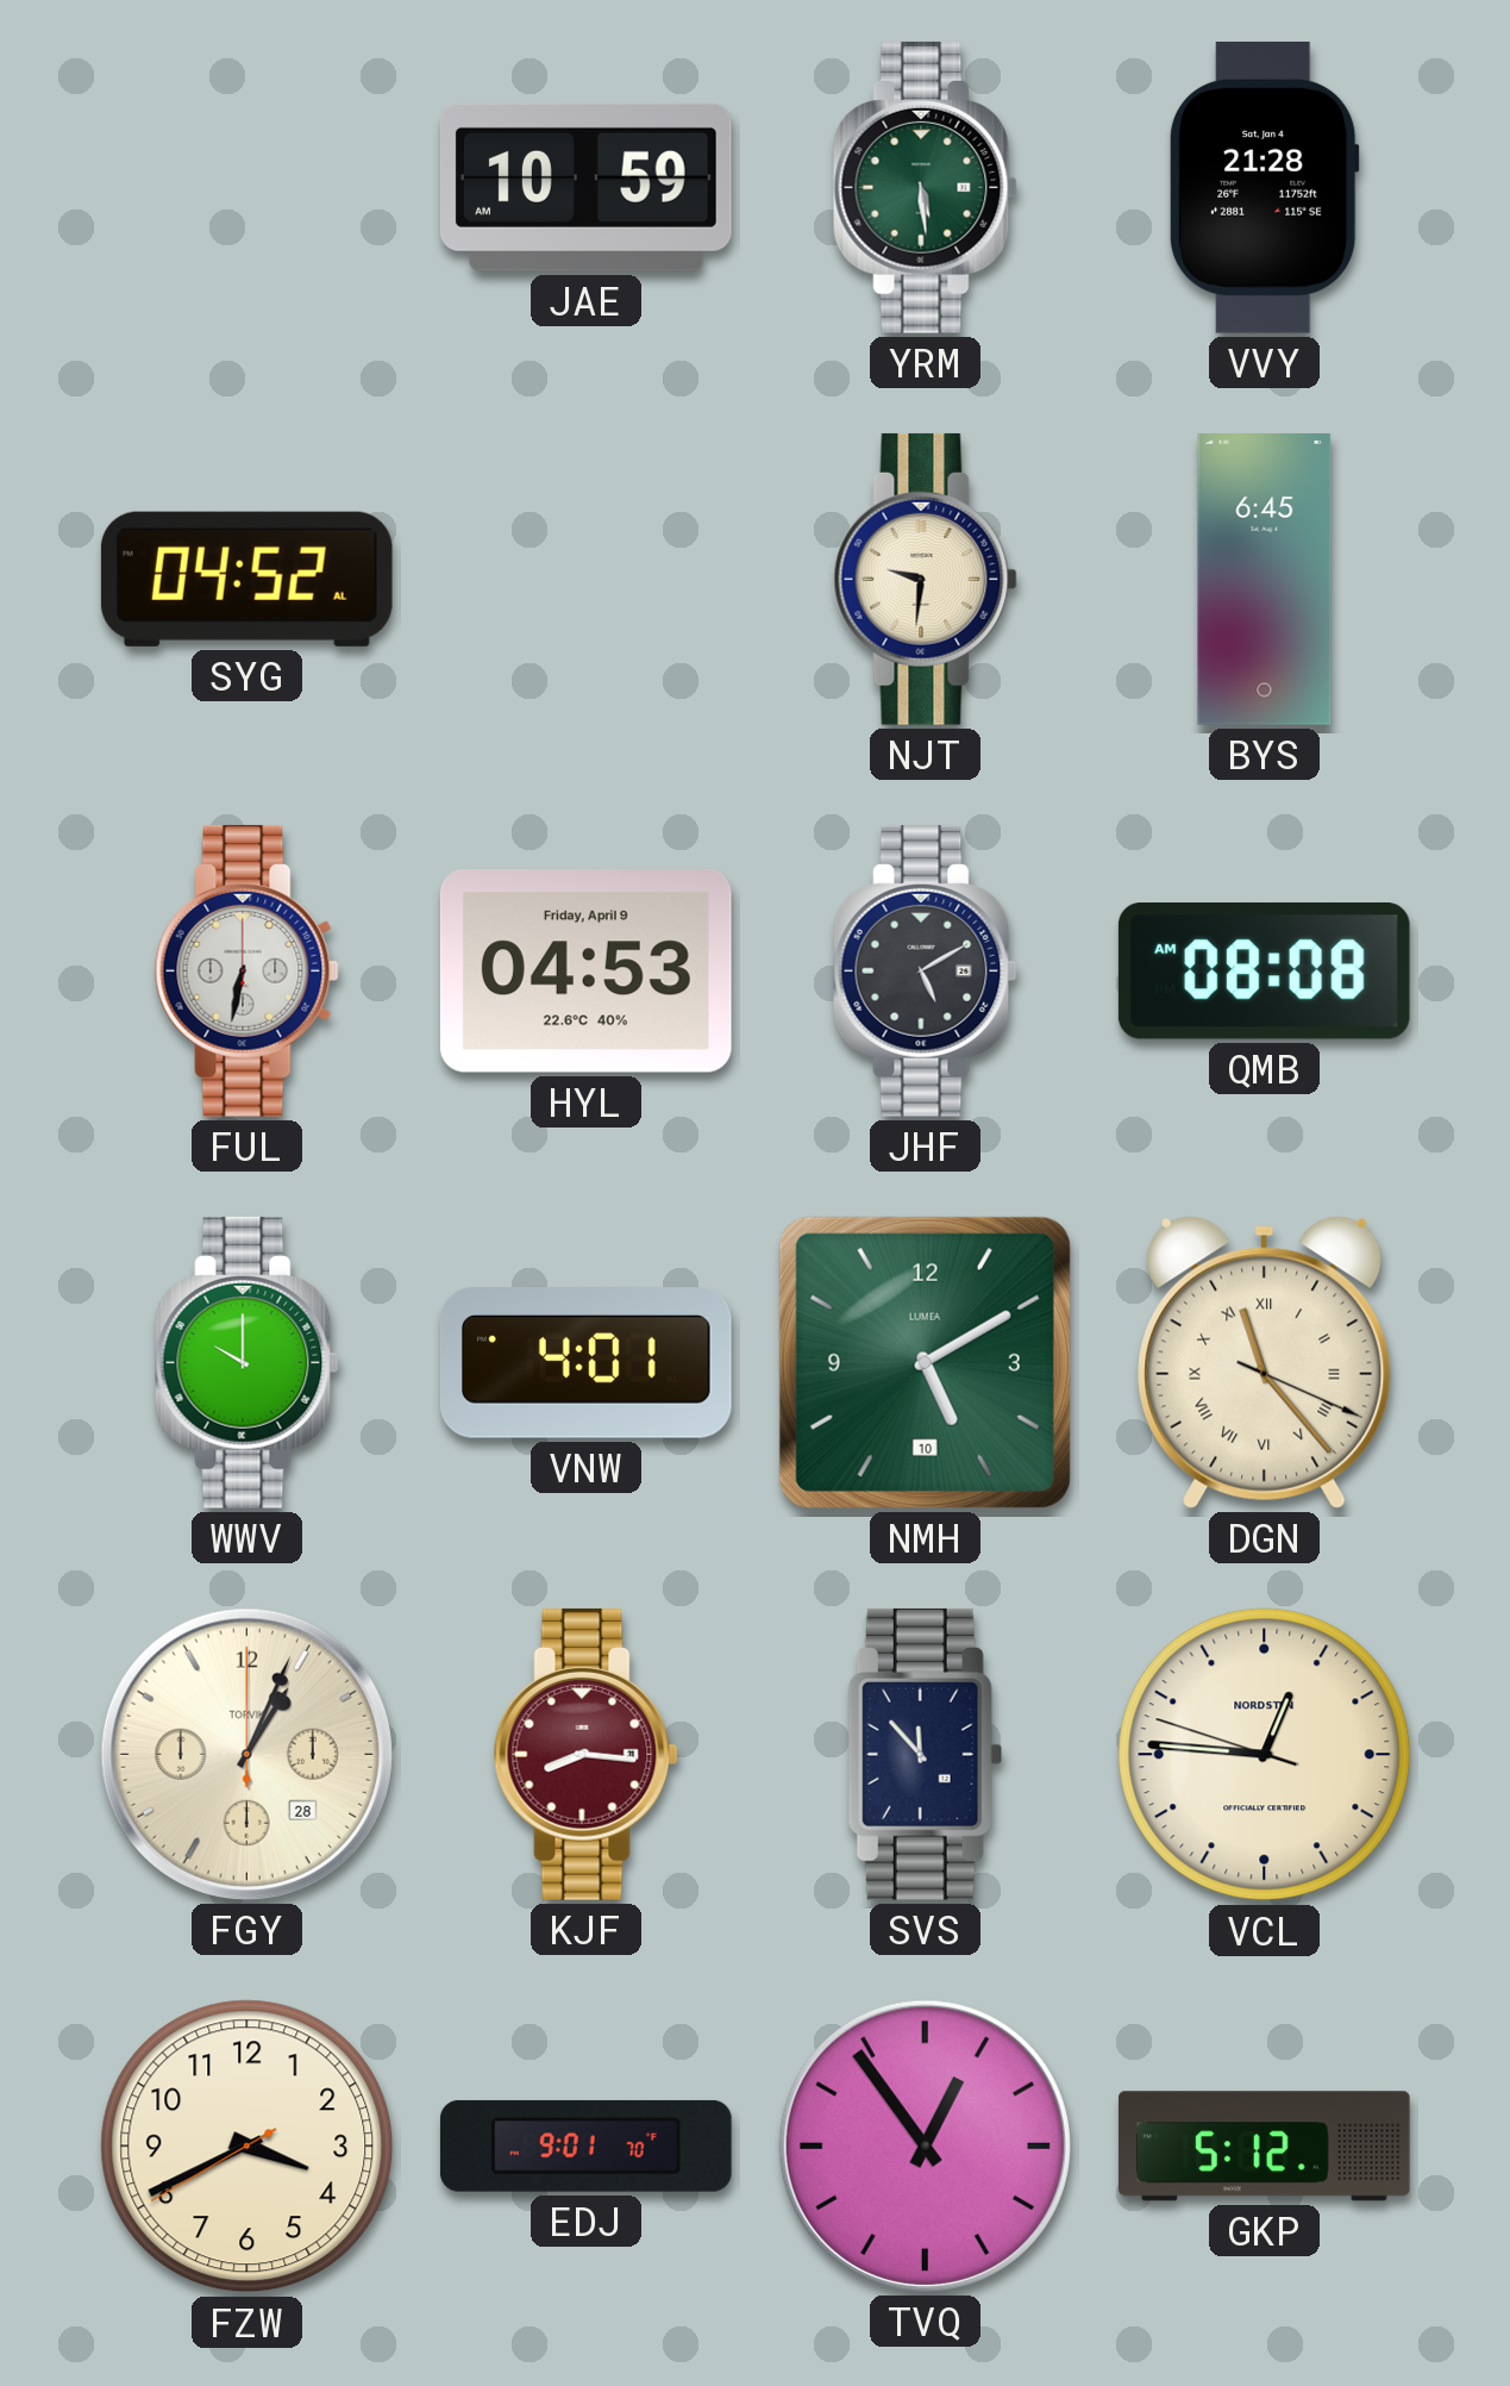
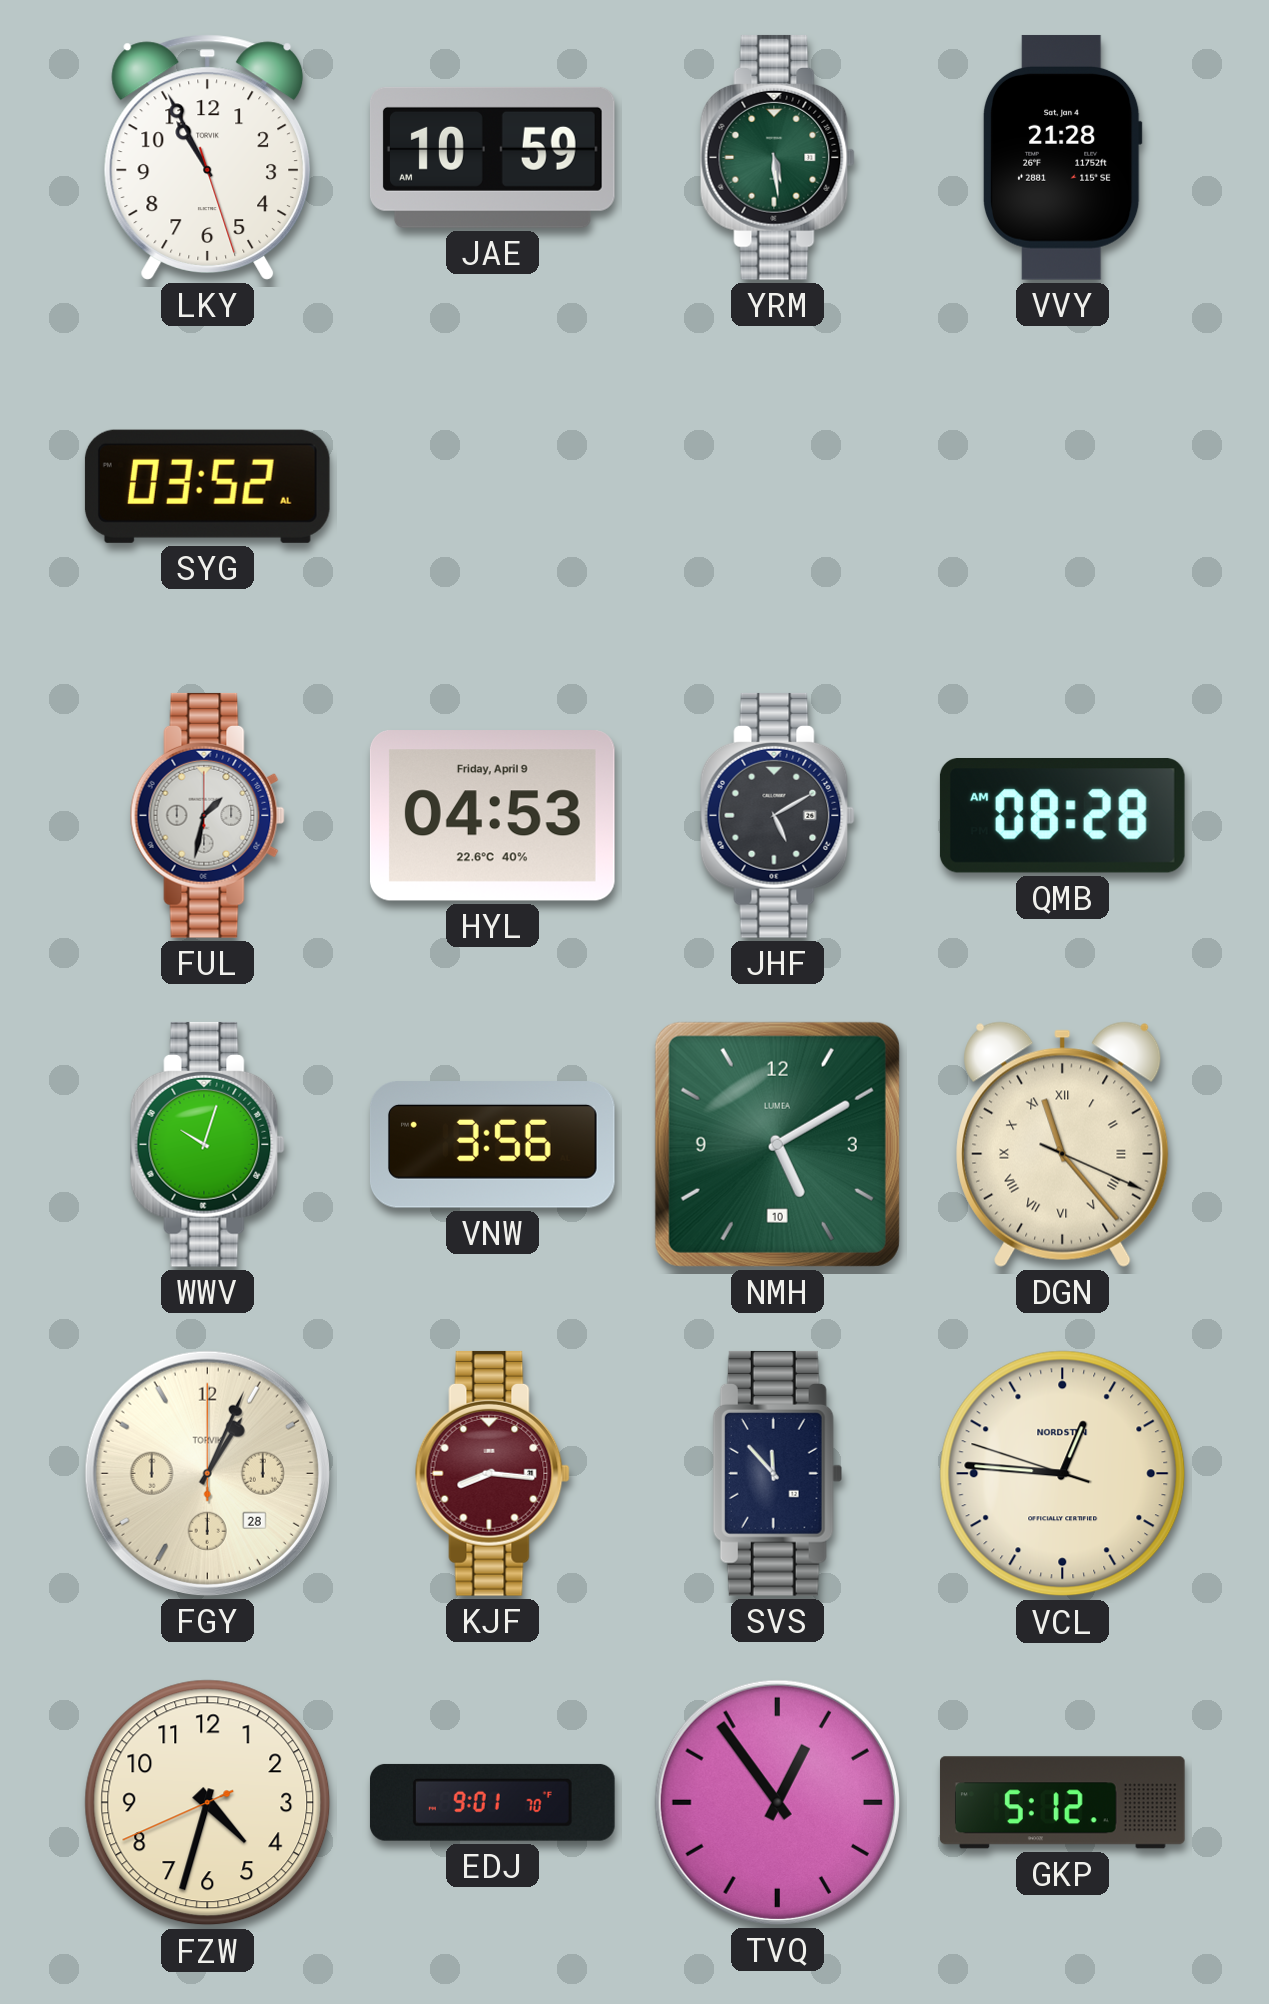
LKY: none -> 10:55
SYG: 04:52 -> 03:52
NJT: 9:31 -> none
BYS: 6:45 -> none
FUL: 6:32 -> 1:32
QMB: 08:08 -> 08:28
WWV: 10:00 -> 10:03
VNW: 4:01 -> 3:56
FZW: 3:40 -> 4:32
